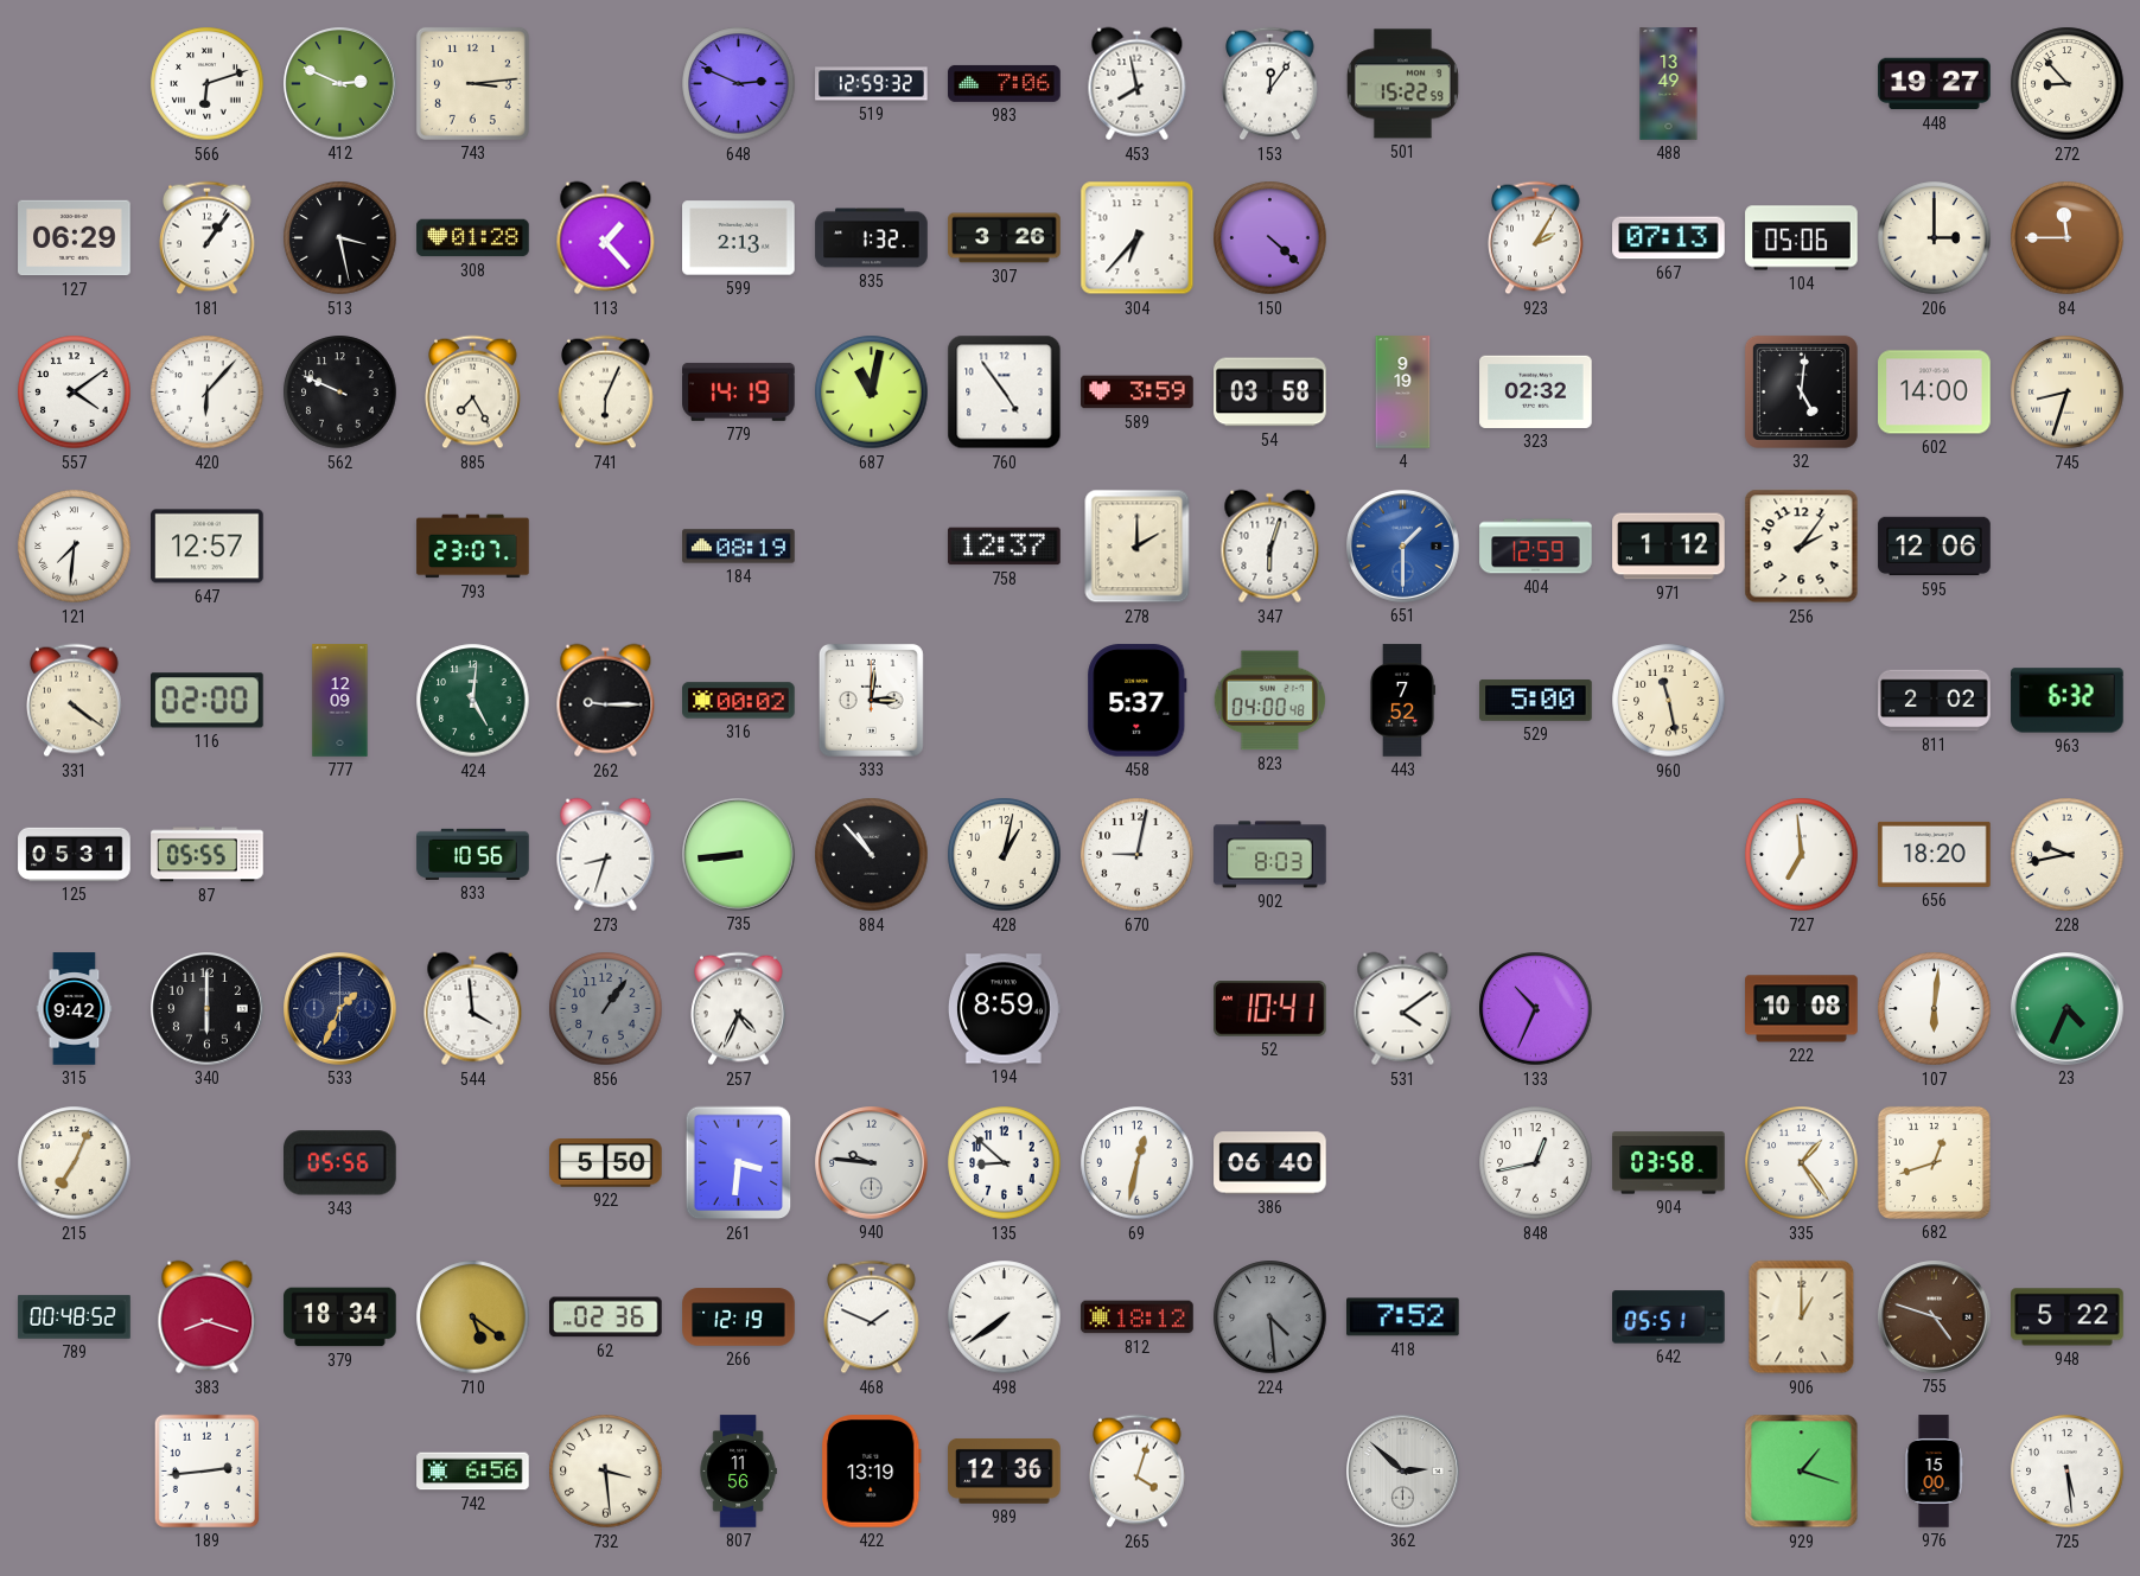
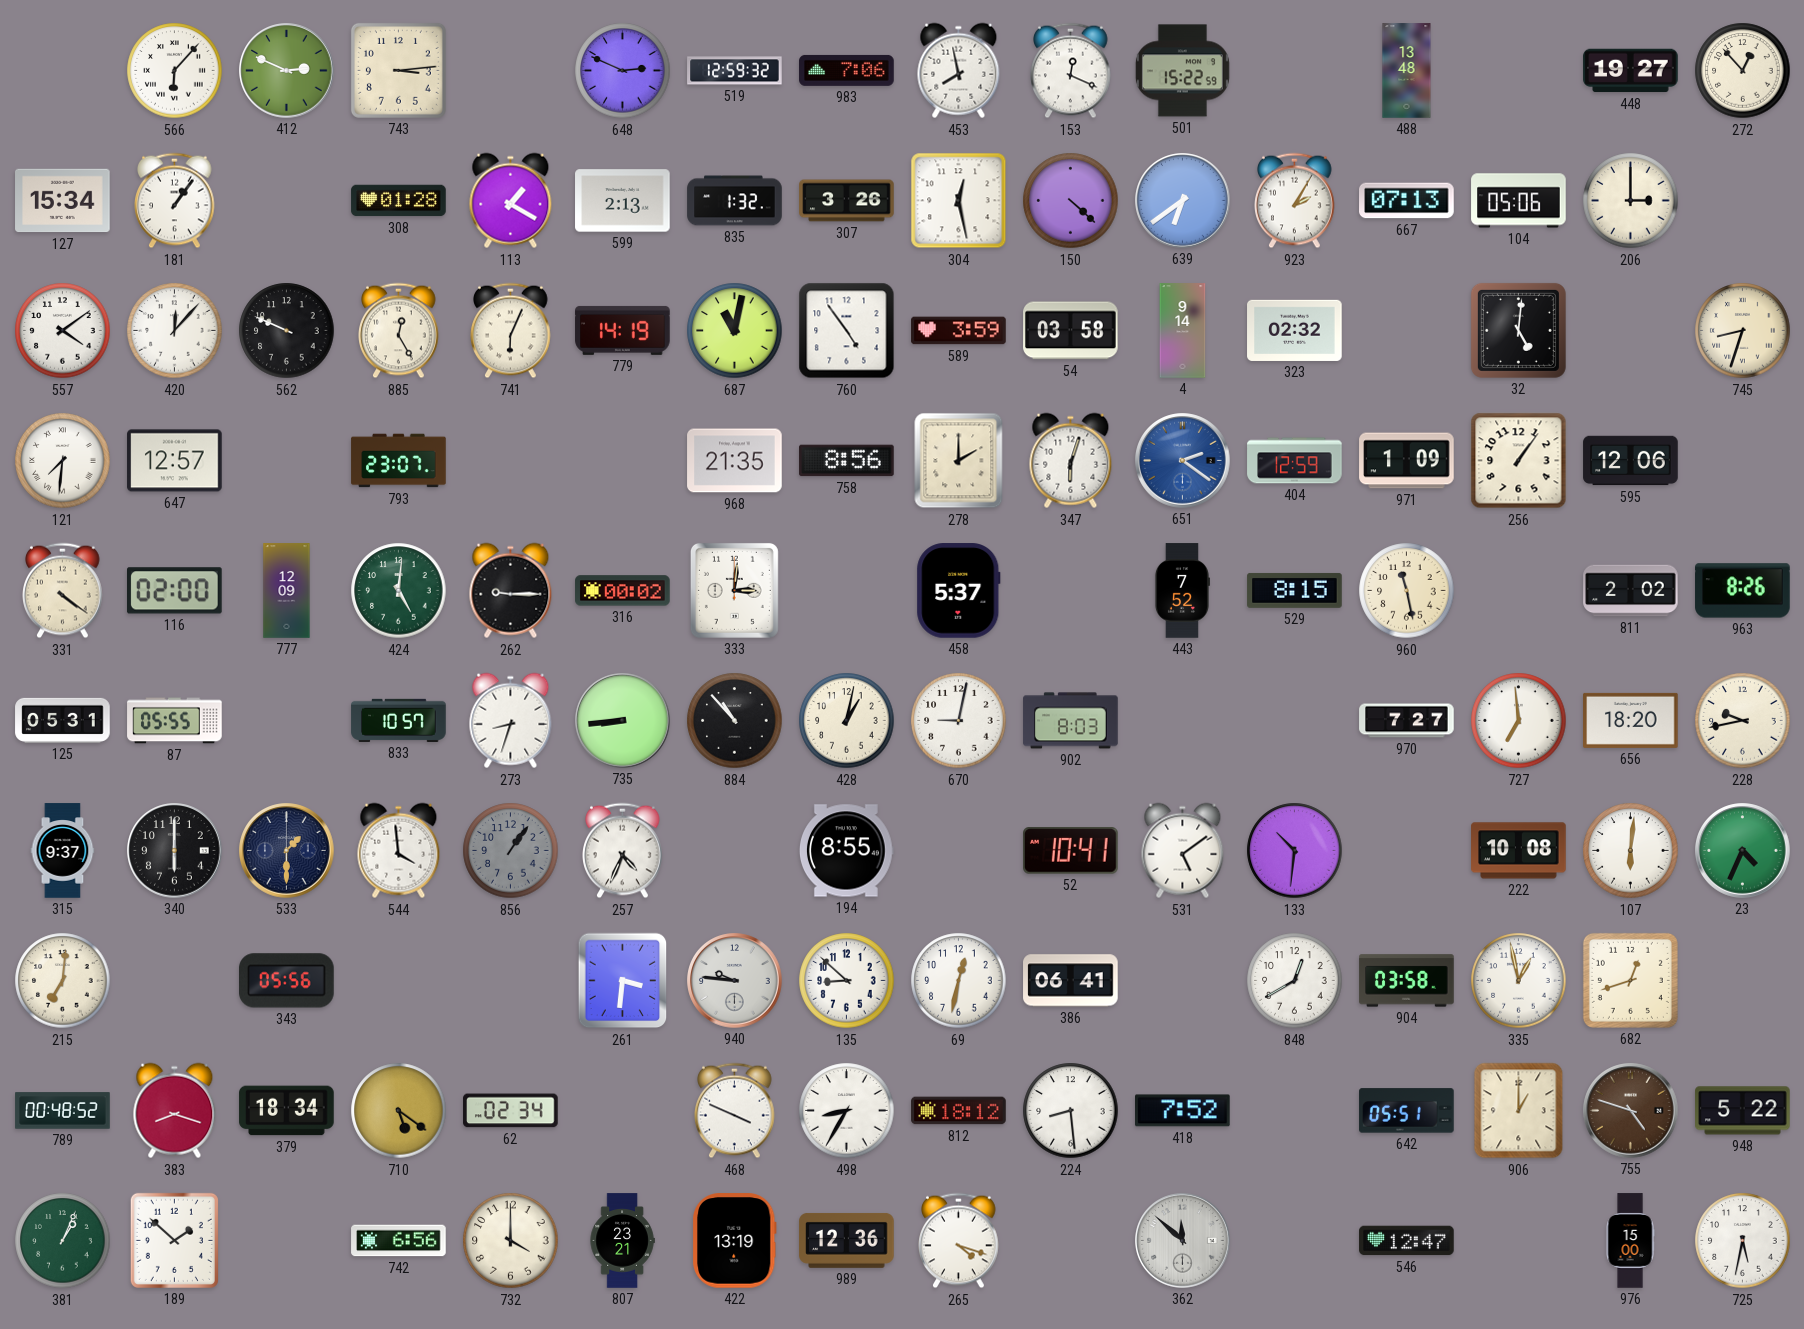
566: 6:12 -> 6:07
153: 12:06 -> 12:19
488: 13:49 -> 13:48
272: 8:53 -> 12:53
127: 06:29 -> 15:34
513: 3:28 -> none
113: 1:23 -> 1:20
304: 6:37 -> 12:28
639: none -> 6:39
84: 11:45 -> none
420: 6:07 -> 12:07
885: 7:25 -> 12:25
4: 9:19 -> 9:14
602: 14:00 -> none
184: 08:19 -> none
968: none -> 21:35
758: 12:37 -> 8:56
651: 1:30 -> 2:21
971: 1:12 -> 1:09
256: 2:06 -> 1:06
823: 04:00 -> none
529: 5:00 -> 8:15
963: 6:32 -> 8:26
833: 10:56 -> 10:57
970: none -> 7:27
315: 9:42 -> 9:37
533: 1:34 -> 1:30
194: 8:59 -> 8:55
531: 4:09 -> 5:09
133: 10:34 -> 10:31
215: 7:04 -> 7:01
922: 5:50 -> none
386: 06:40 -> 06:41
848: 12:43 -> 12:40
335: 1:24 -> 12:58
62: 02:36 -> 02:34
266: 12:19 -> none
468: 1:49 -> 3:49
498: 7:39 -> 8:35
224: 4:29 -> 8:29
224 dial: grey -> white
381: none -> 1:04
189: 2:44 -> 1:52
732: 3:29 -> 4:00
807: 11:56 -> 23:21
265: 4:03 -> 4:18
362: 2:52 -> 11:52
546: none -> 12:47
929: 1:18 -> none
725: 5:29 -> 5:32
